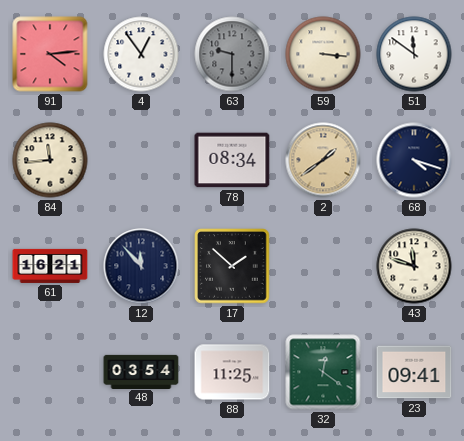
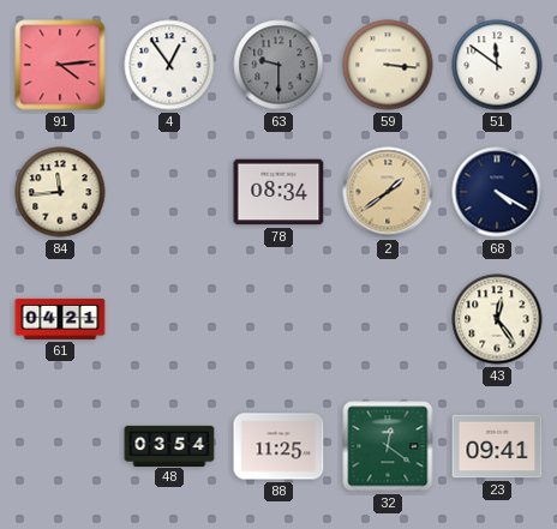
68: 4:18 -> 4:20
61: 16:21 -> 04:21
12: 11:53 -> none
17: 1:52 -> none
43: 11:48 -> 12:24
